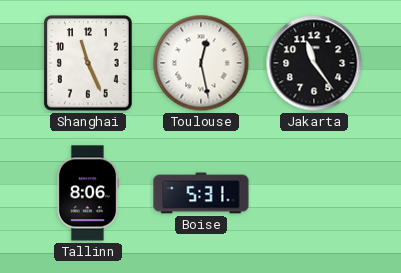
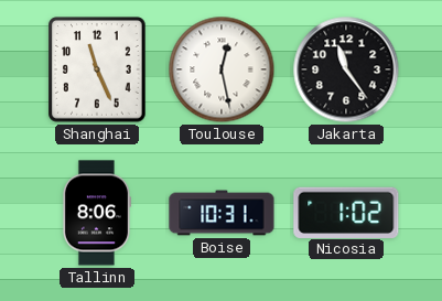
Boise: 5:31 -> 10:31
Nicosia: none -> 1:02
